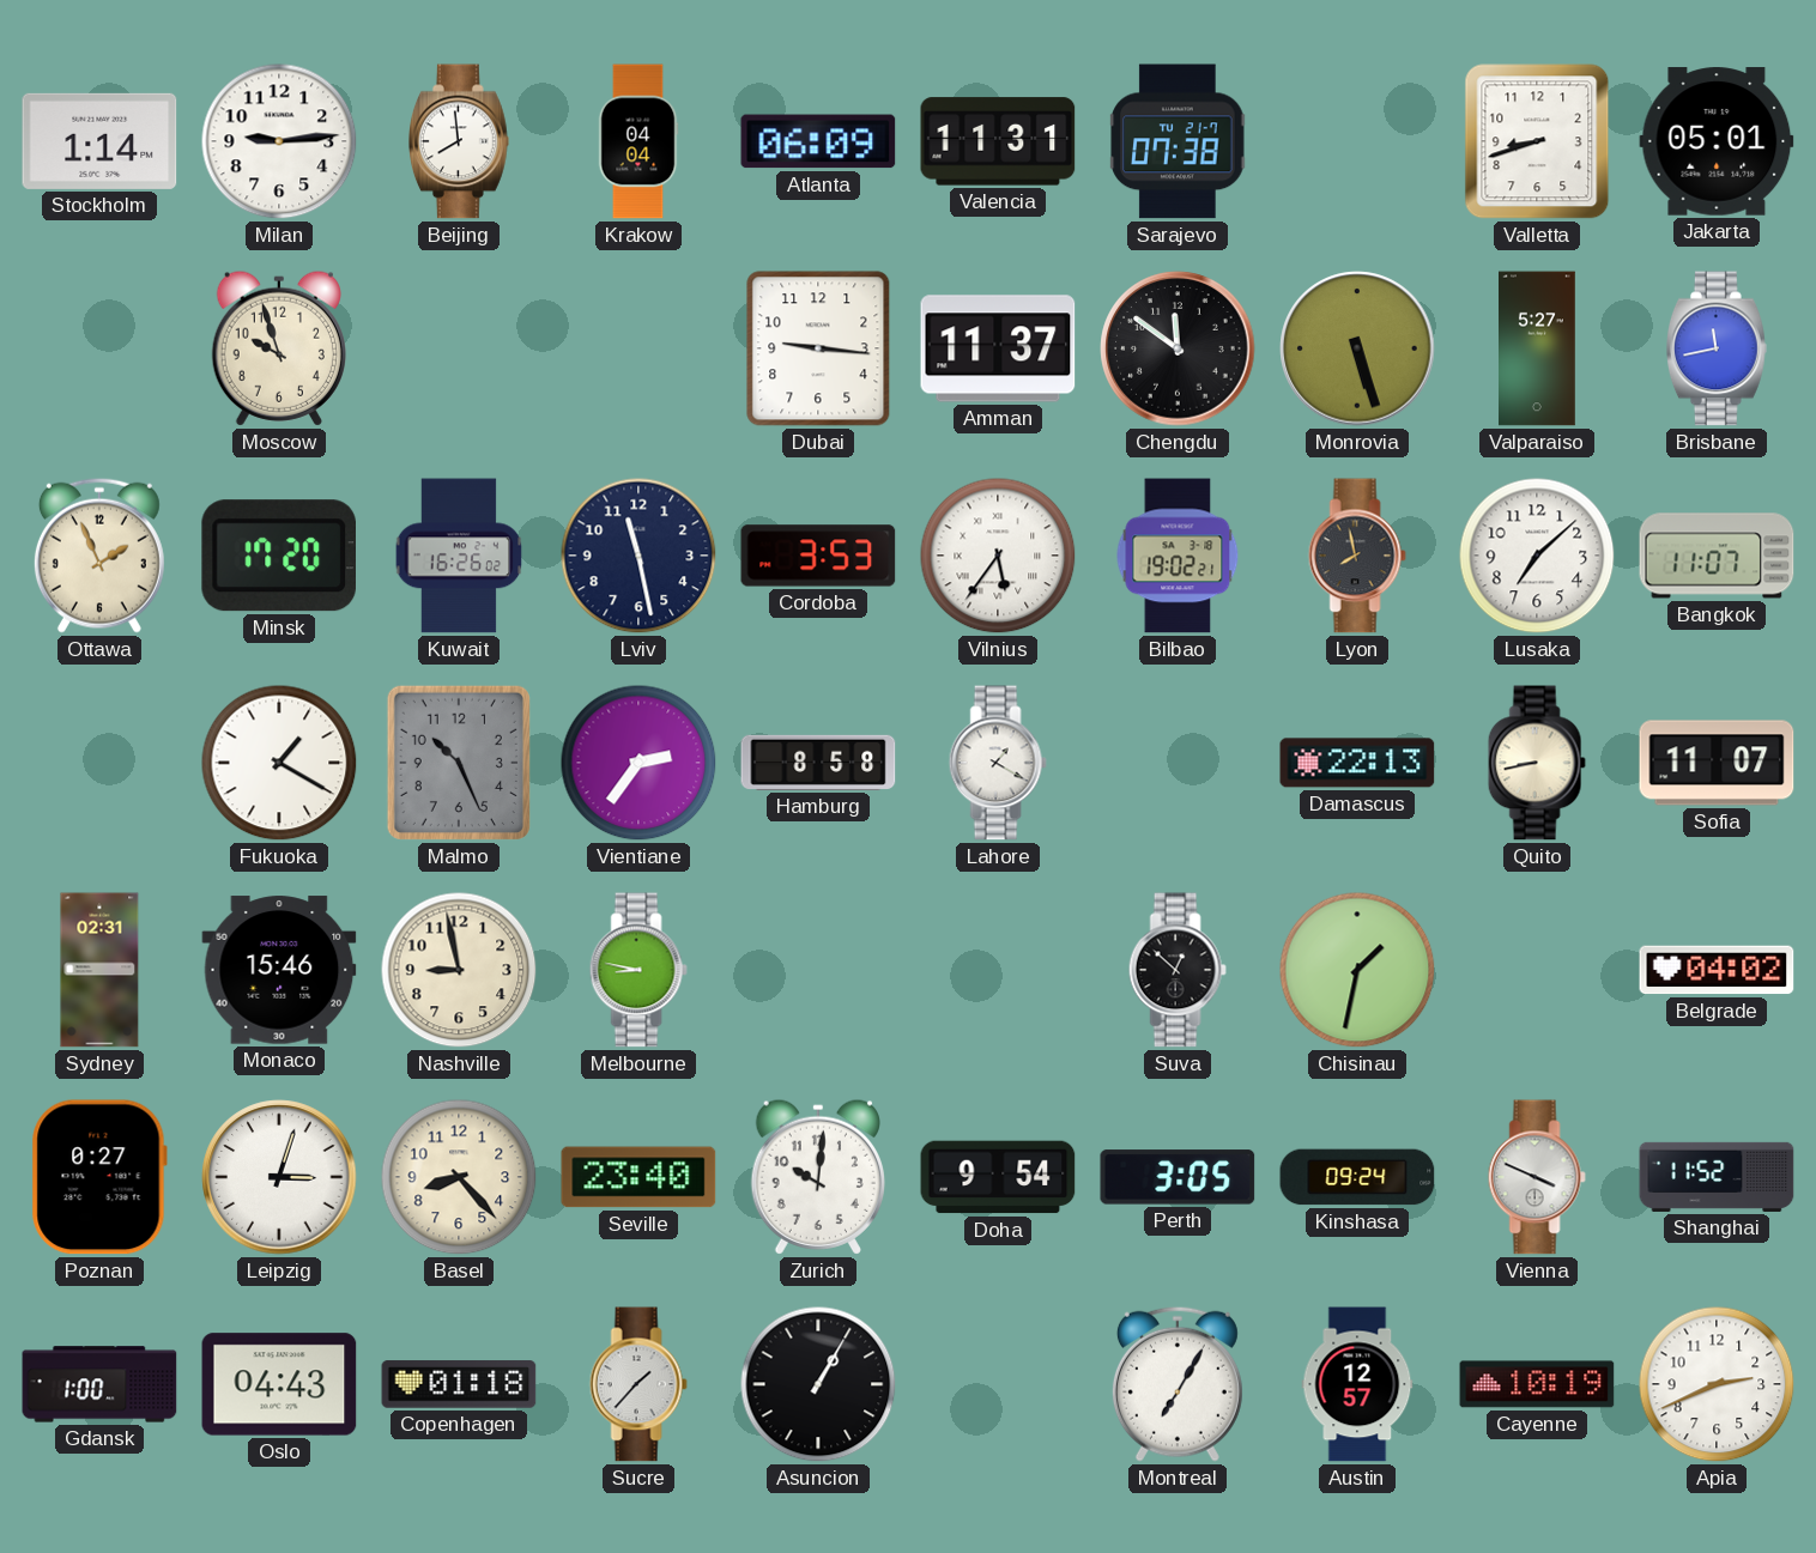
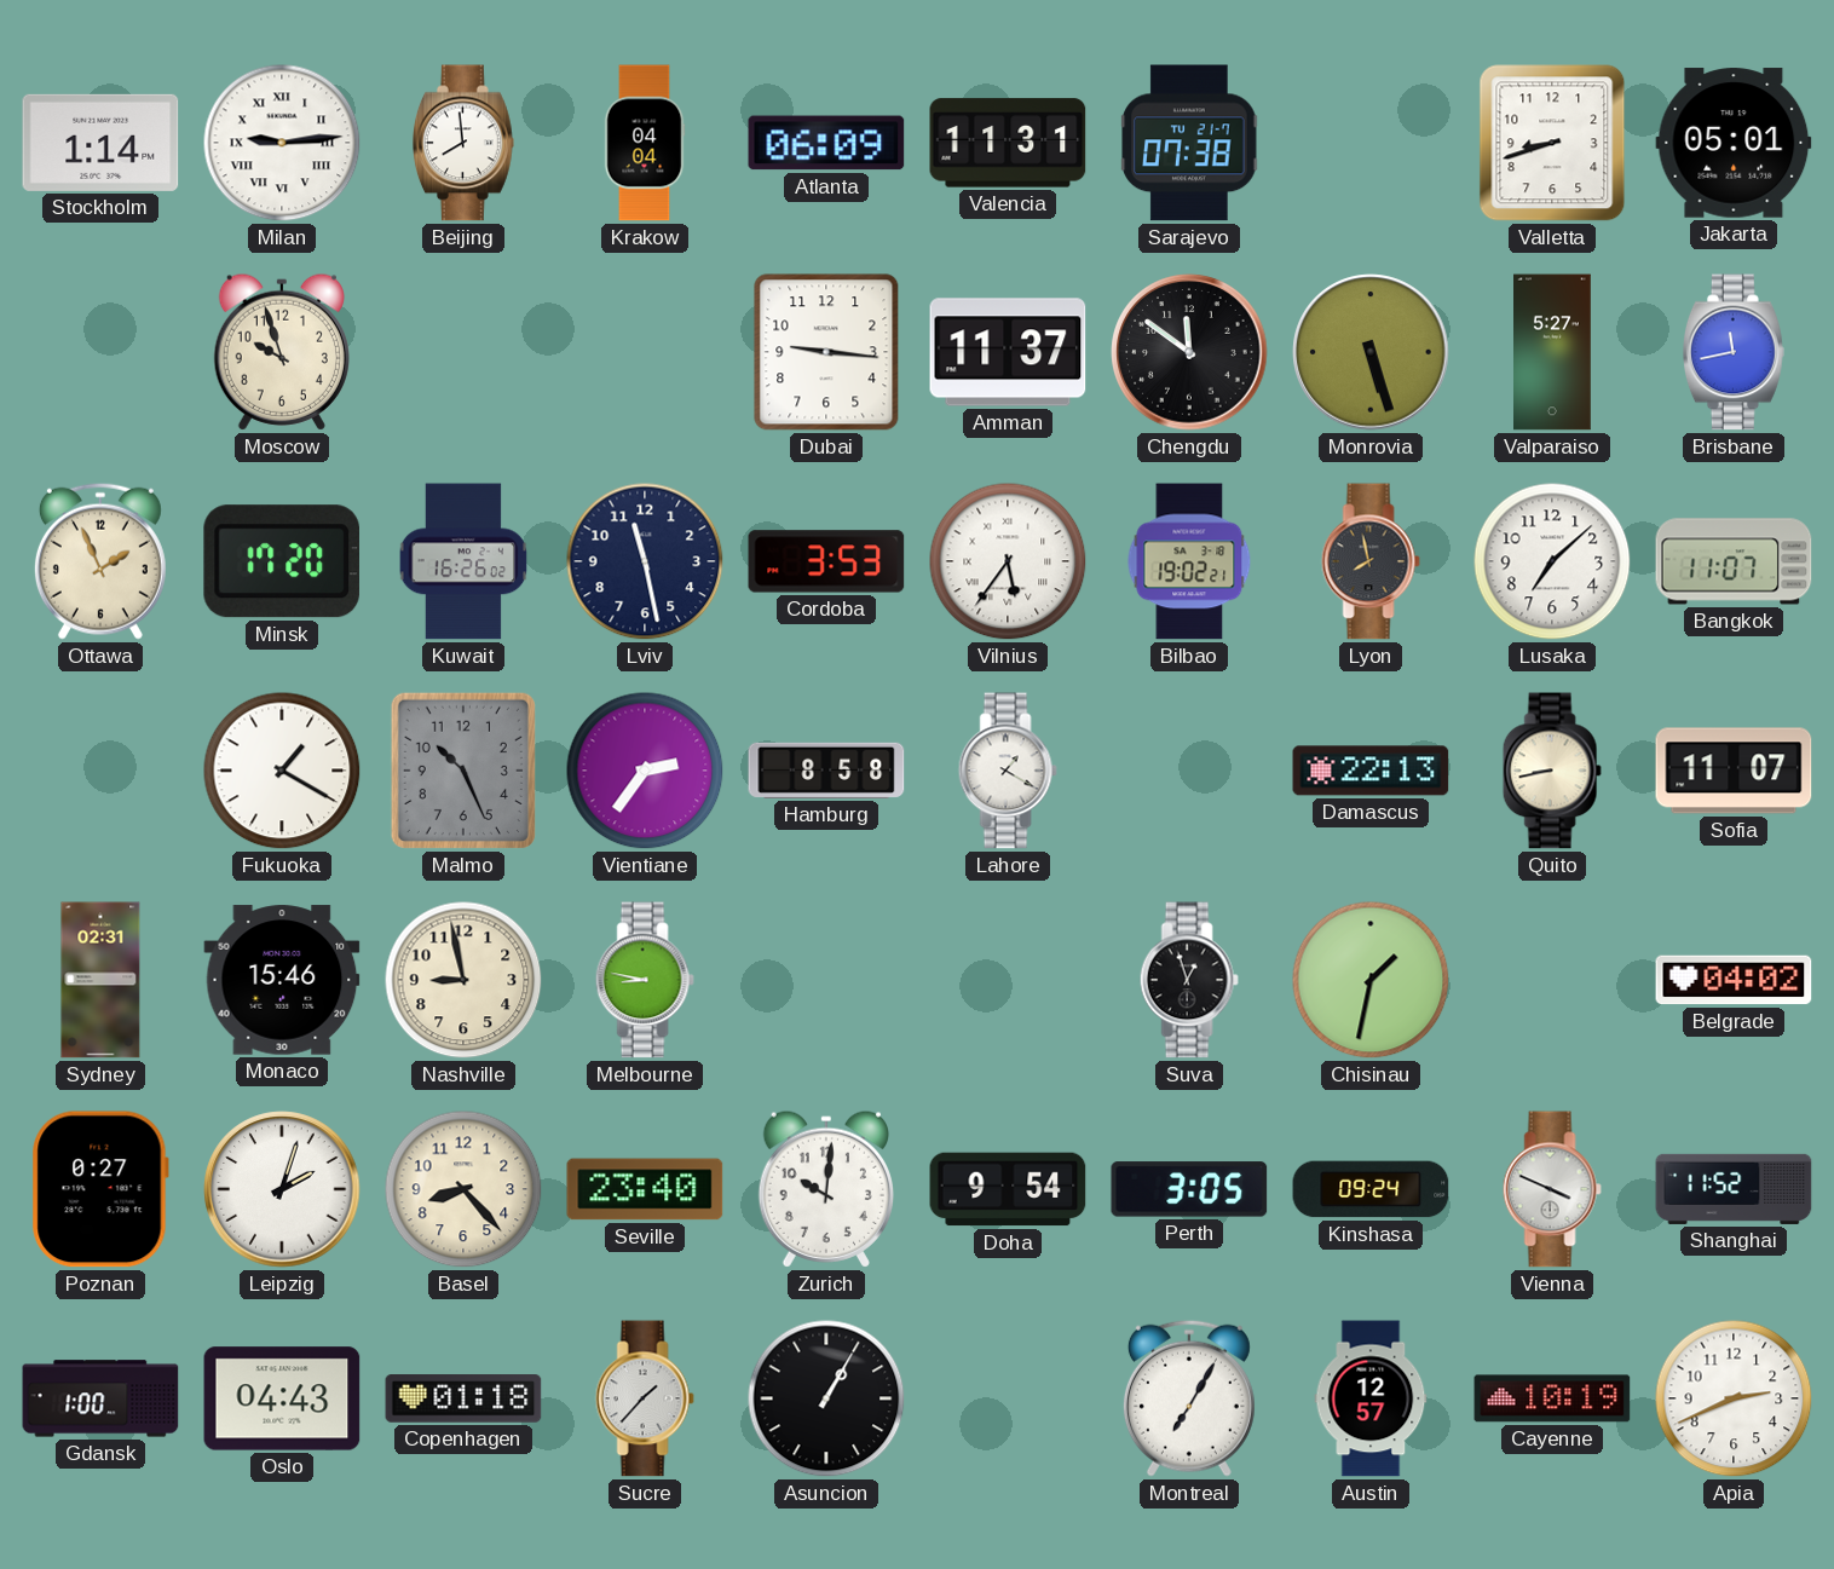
Milan numerals: Arabic -> Roman
Suva: 12:52 -> 12:57
Leipzig: 3:03 -> 2:03
